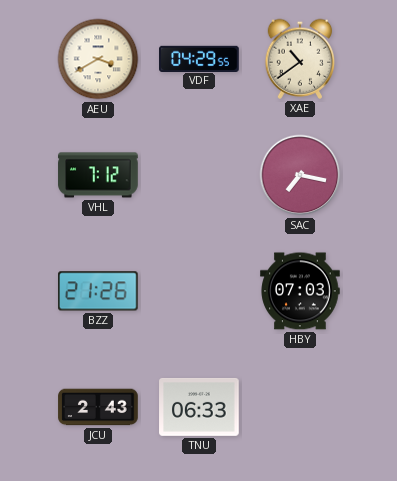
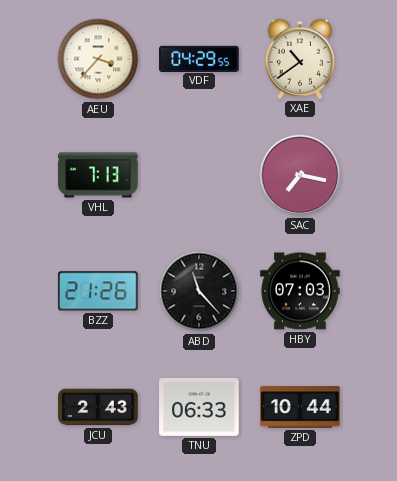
AEU: 3:40 -> 3:37
VHL: 7:12 -> 7:13
ABD: none -> 11:23
ZPD: none -> 10:44
